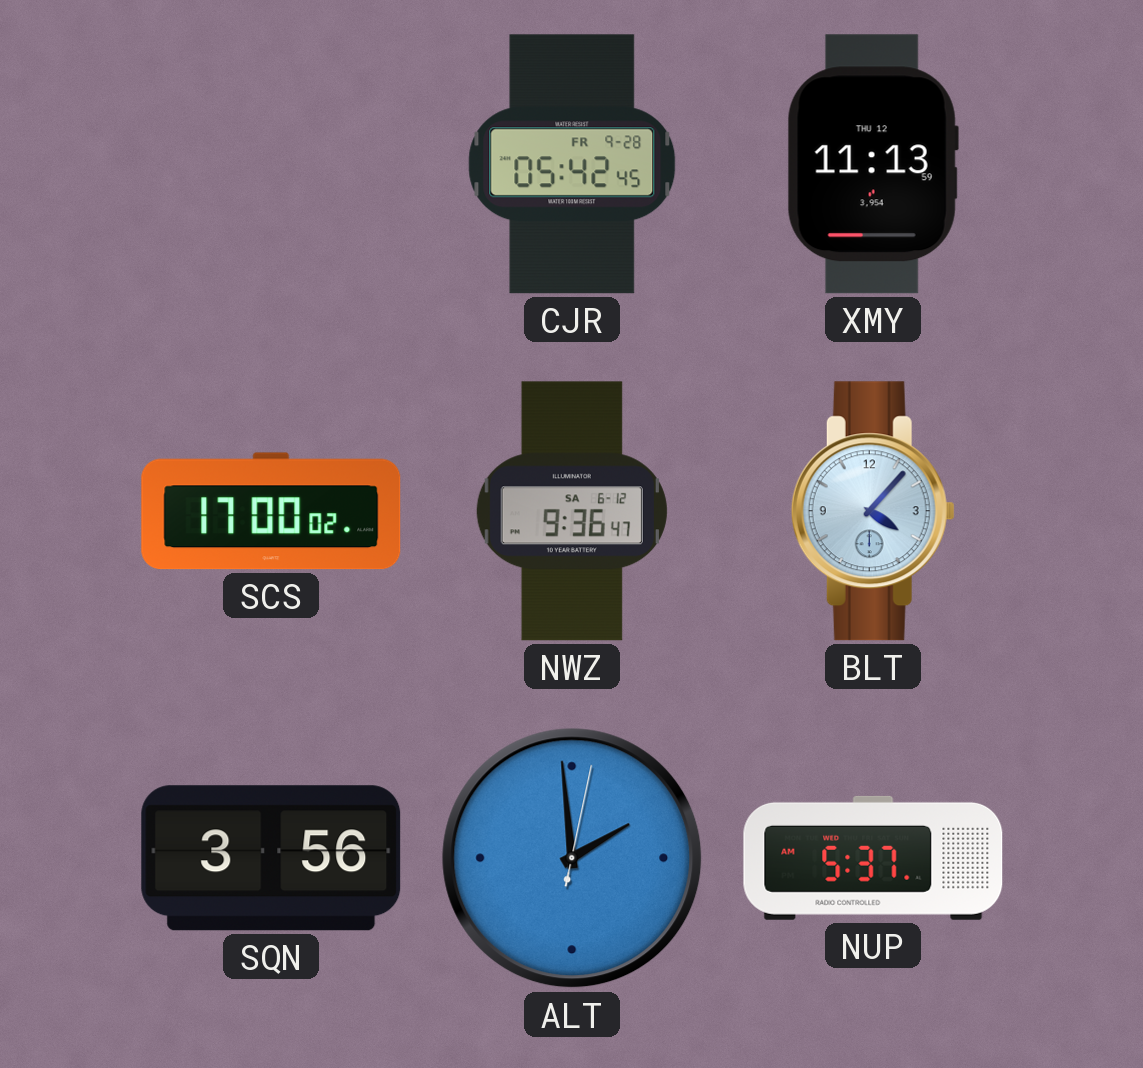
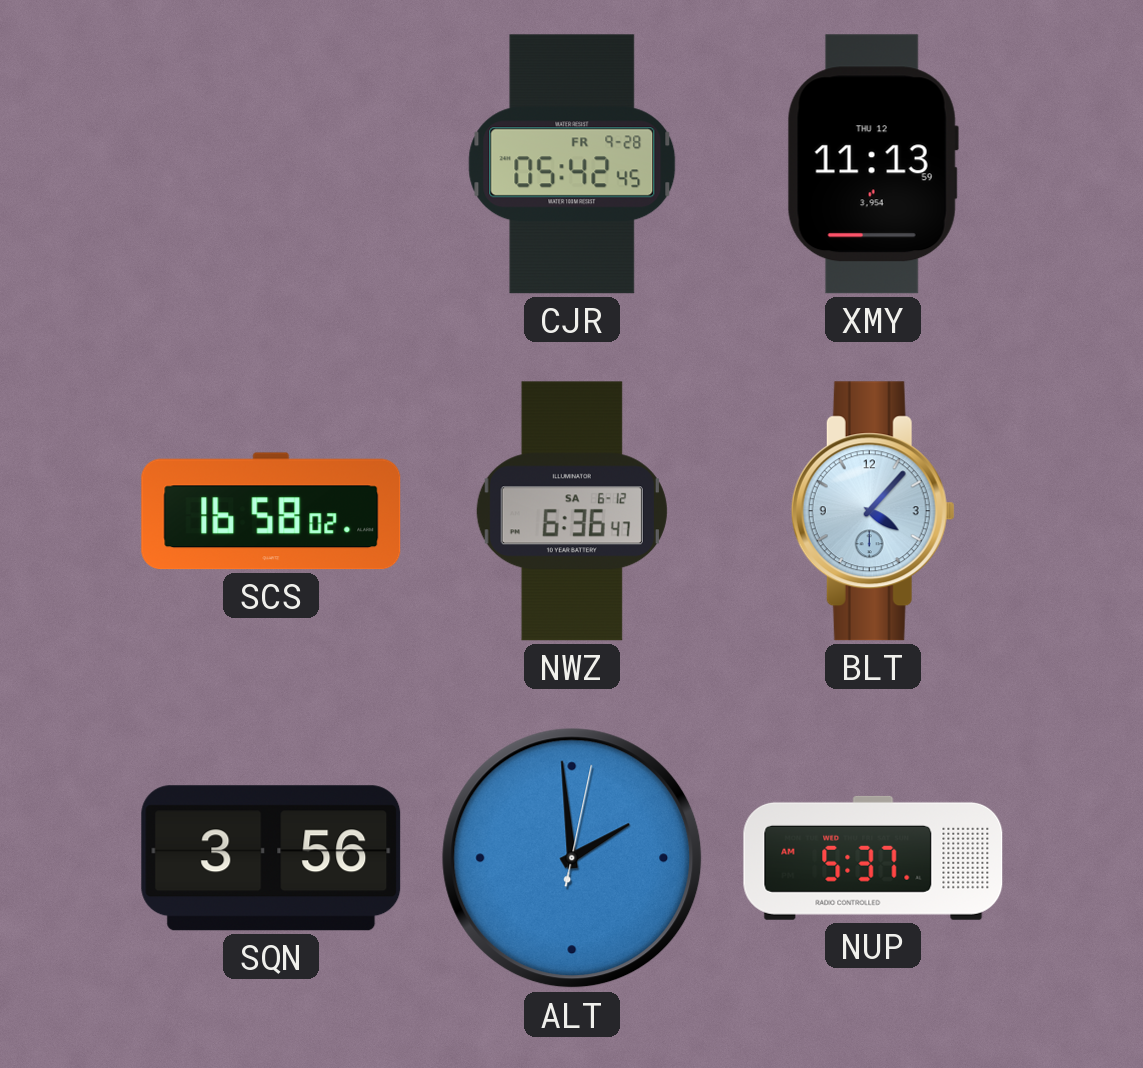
SCS: 17:00 -> 16:58
NWZ: 9:36 -> 6:36
